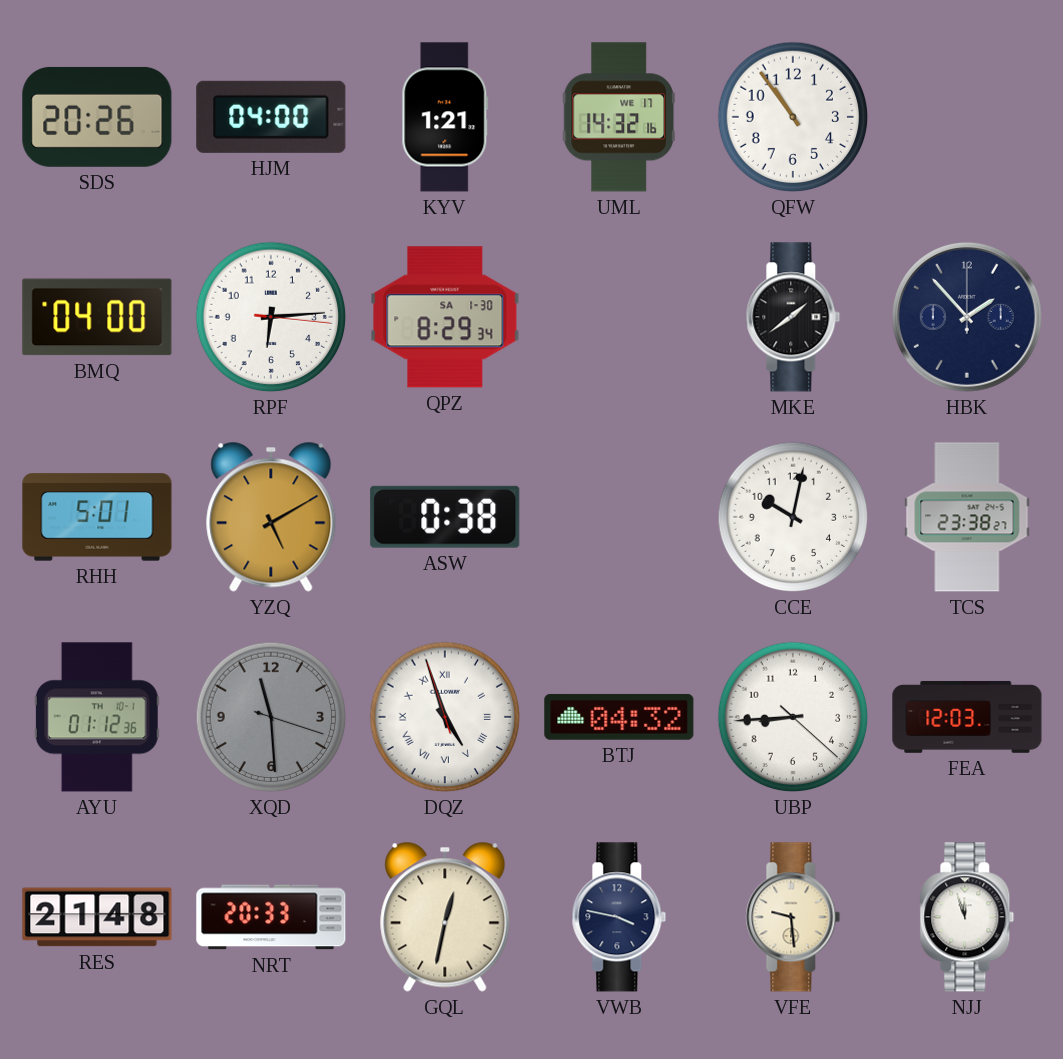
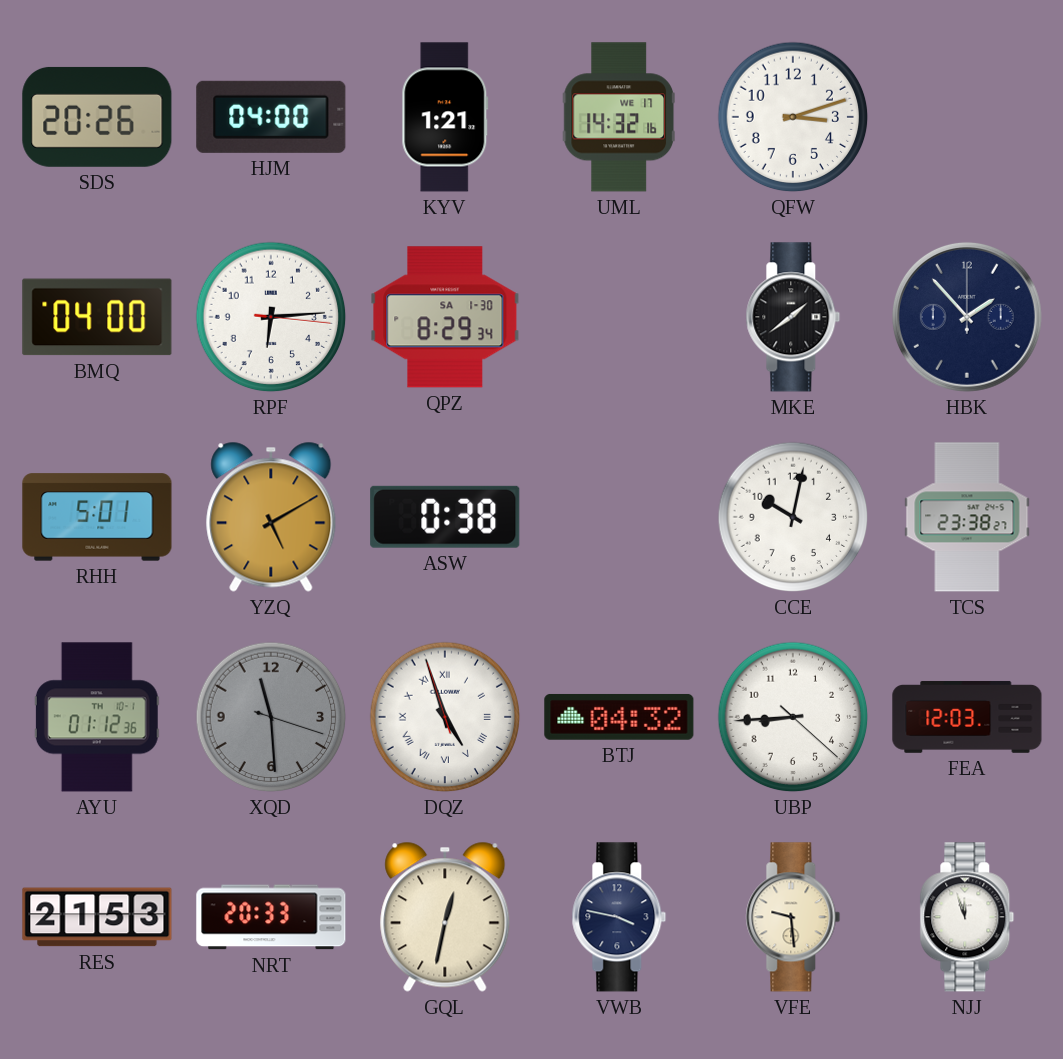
QFW: 10:54 -> 3:12
RES: 21:48 -> 21:53
